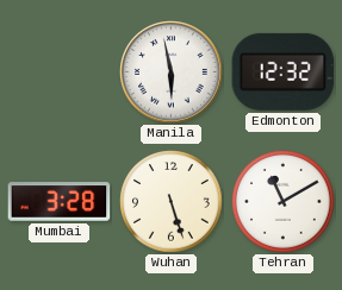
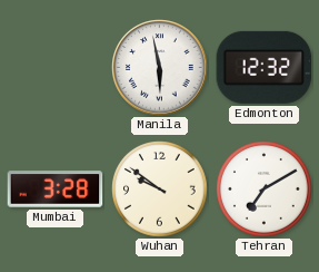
Wuhan: 5:27 -> 9:51
Tehran: 11:10 -> 7:10
